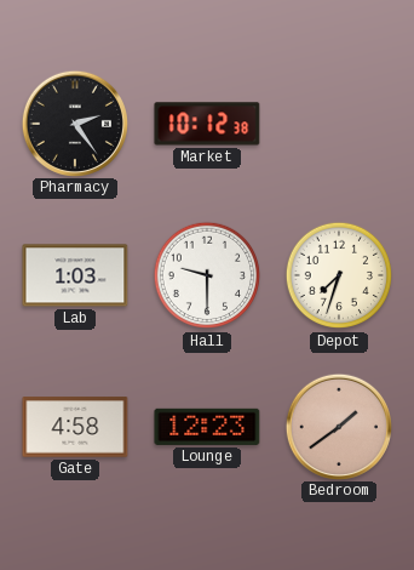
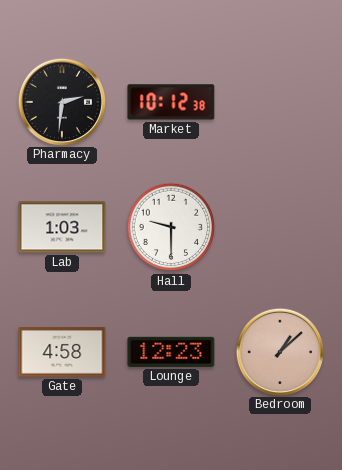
Pharmacy: 2:24 -> 2:31
Depot: 7:33 -> none
Bedroom: 1:39 -> 1:08
